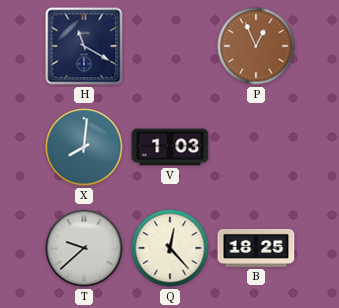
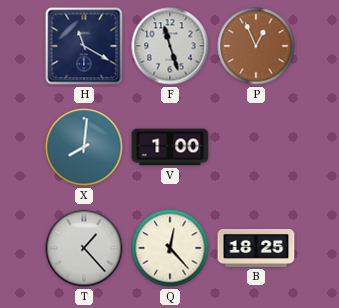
F: none -> 11:27
V: 1:03 -> 1:00
T: 9:38 -> 1:23
